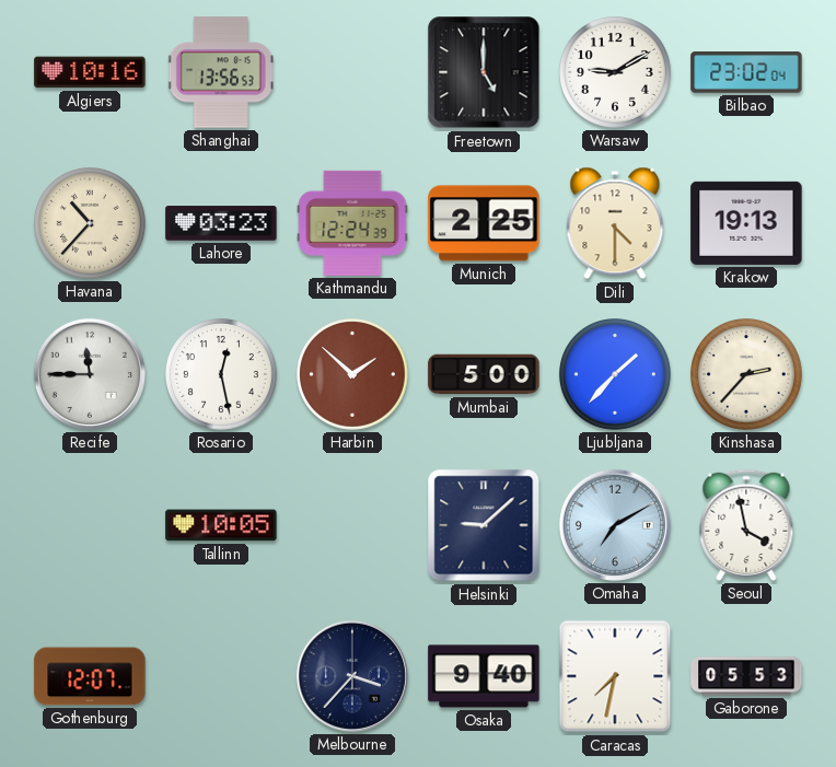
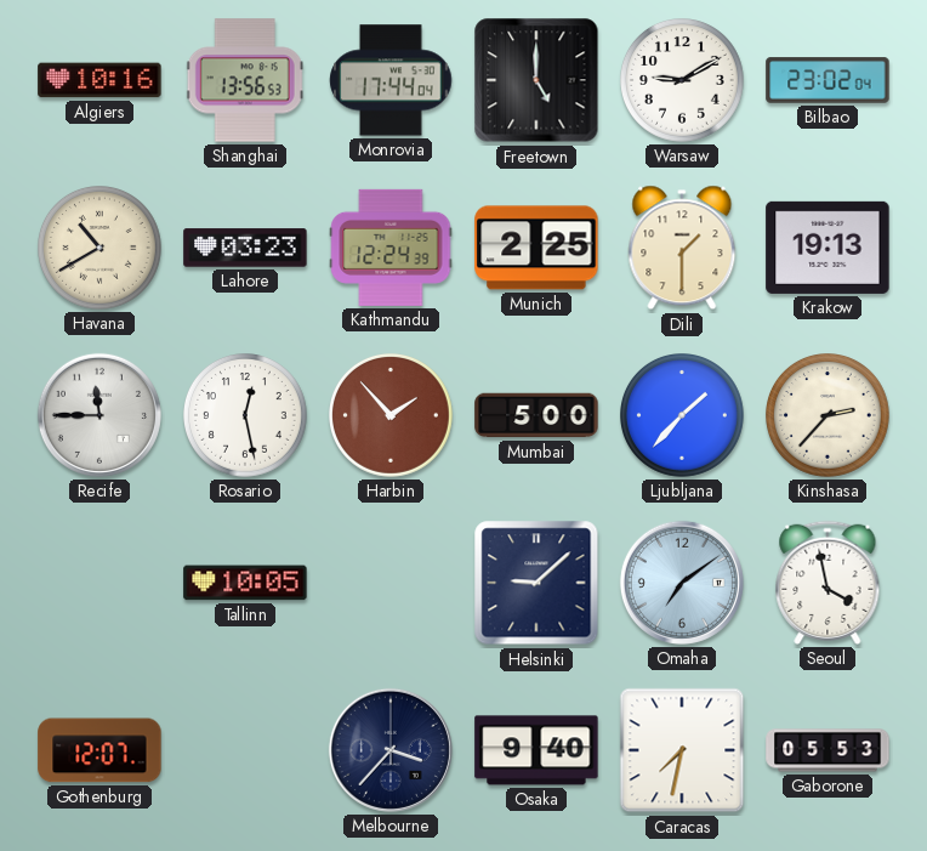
Monrovia: none -> 17:44
Havana: 10:37 -> 10:40
Dili: 4:30 -> 1:30
Harbin: 1:52 -> 1:53
Omaha: 7:10 -> 7:09
